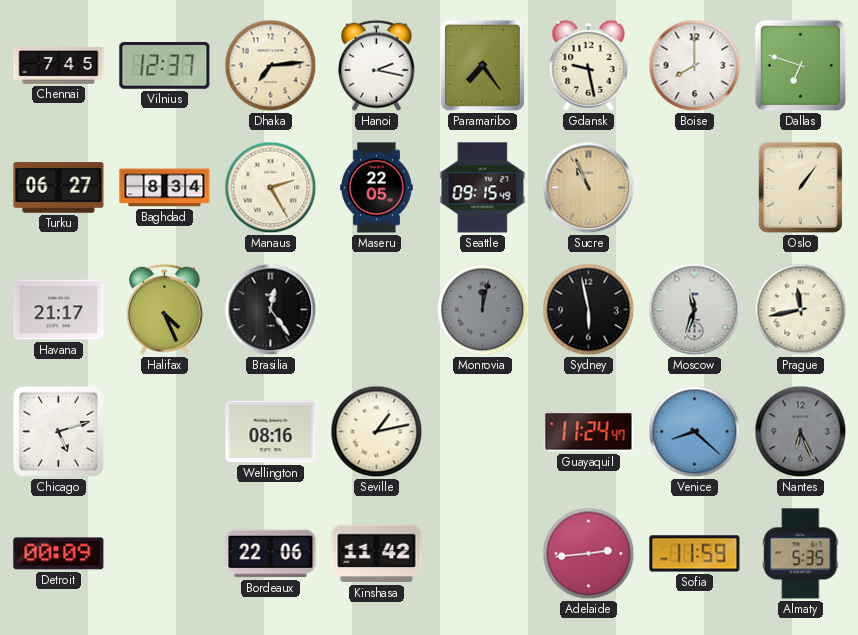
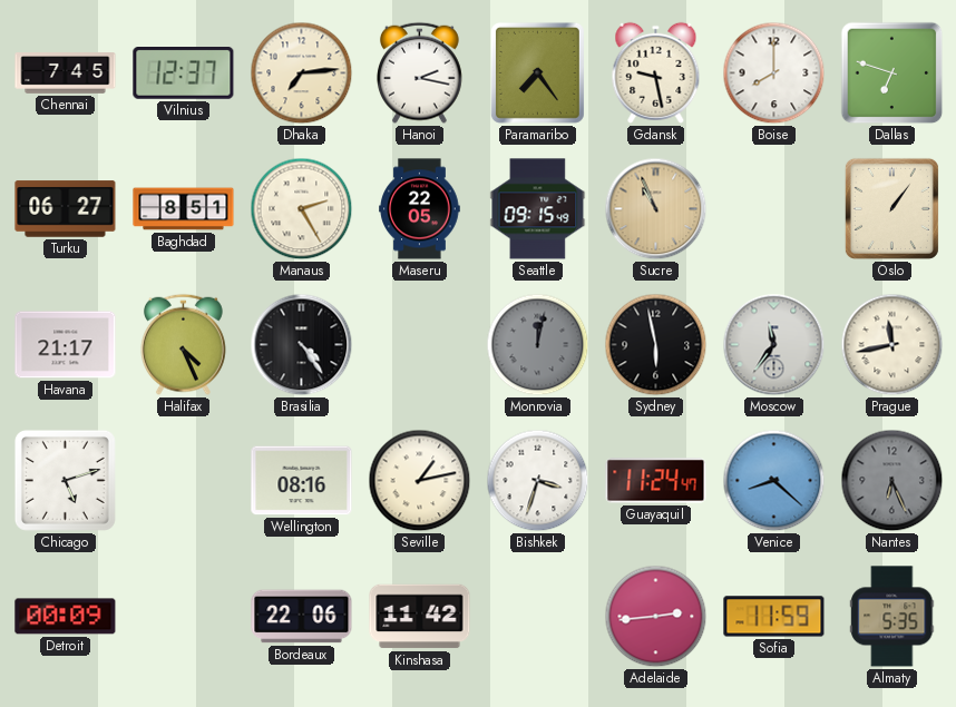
Baghdad: 8:34 -> 8:51
Brasilia: 12:24 -> 4:24
Moscow: 11:33 -> 11:36
Bishkek: none -> 3:33
